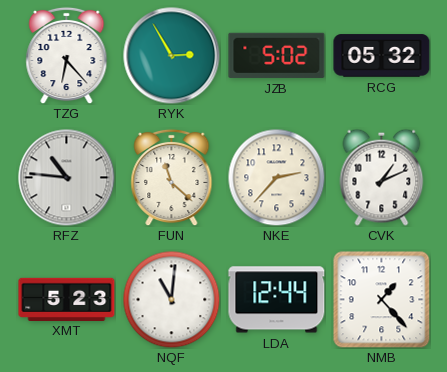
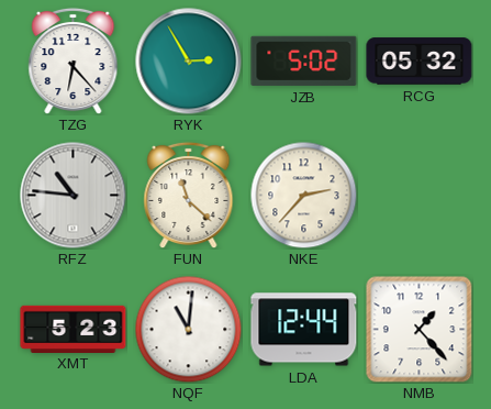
CVK: 1:11 -> none
